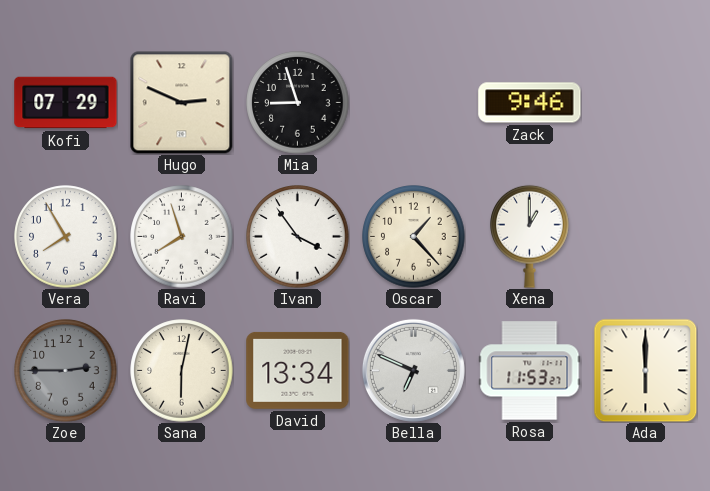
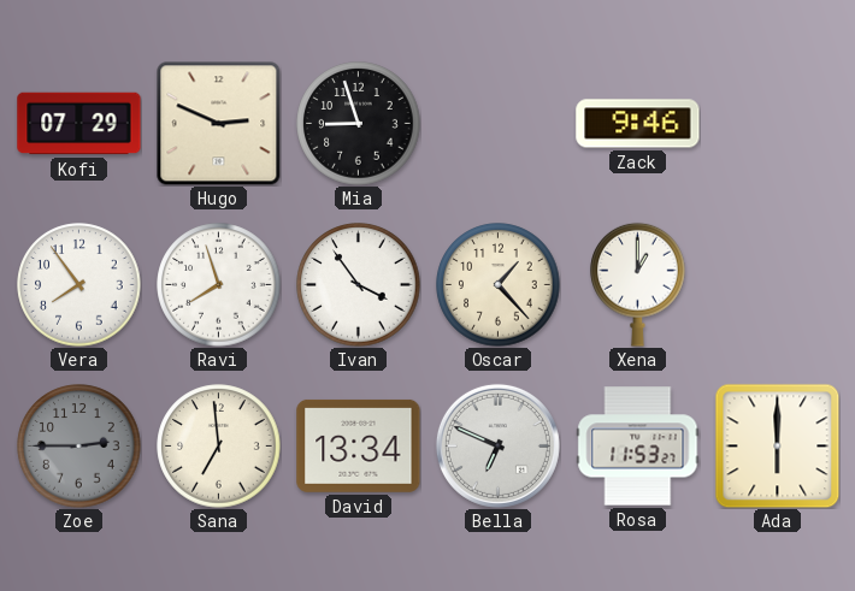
Vera: 7:55 -> 7:54
Sana: 6:02 -> 6:59
